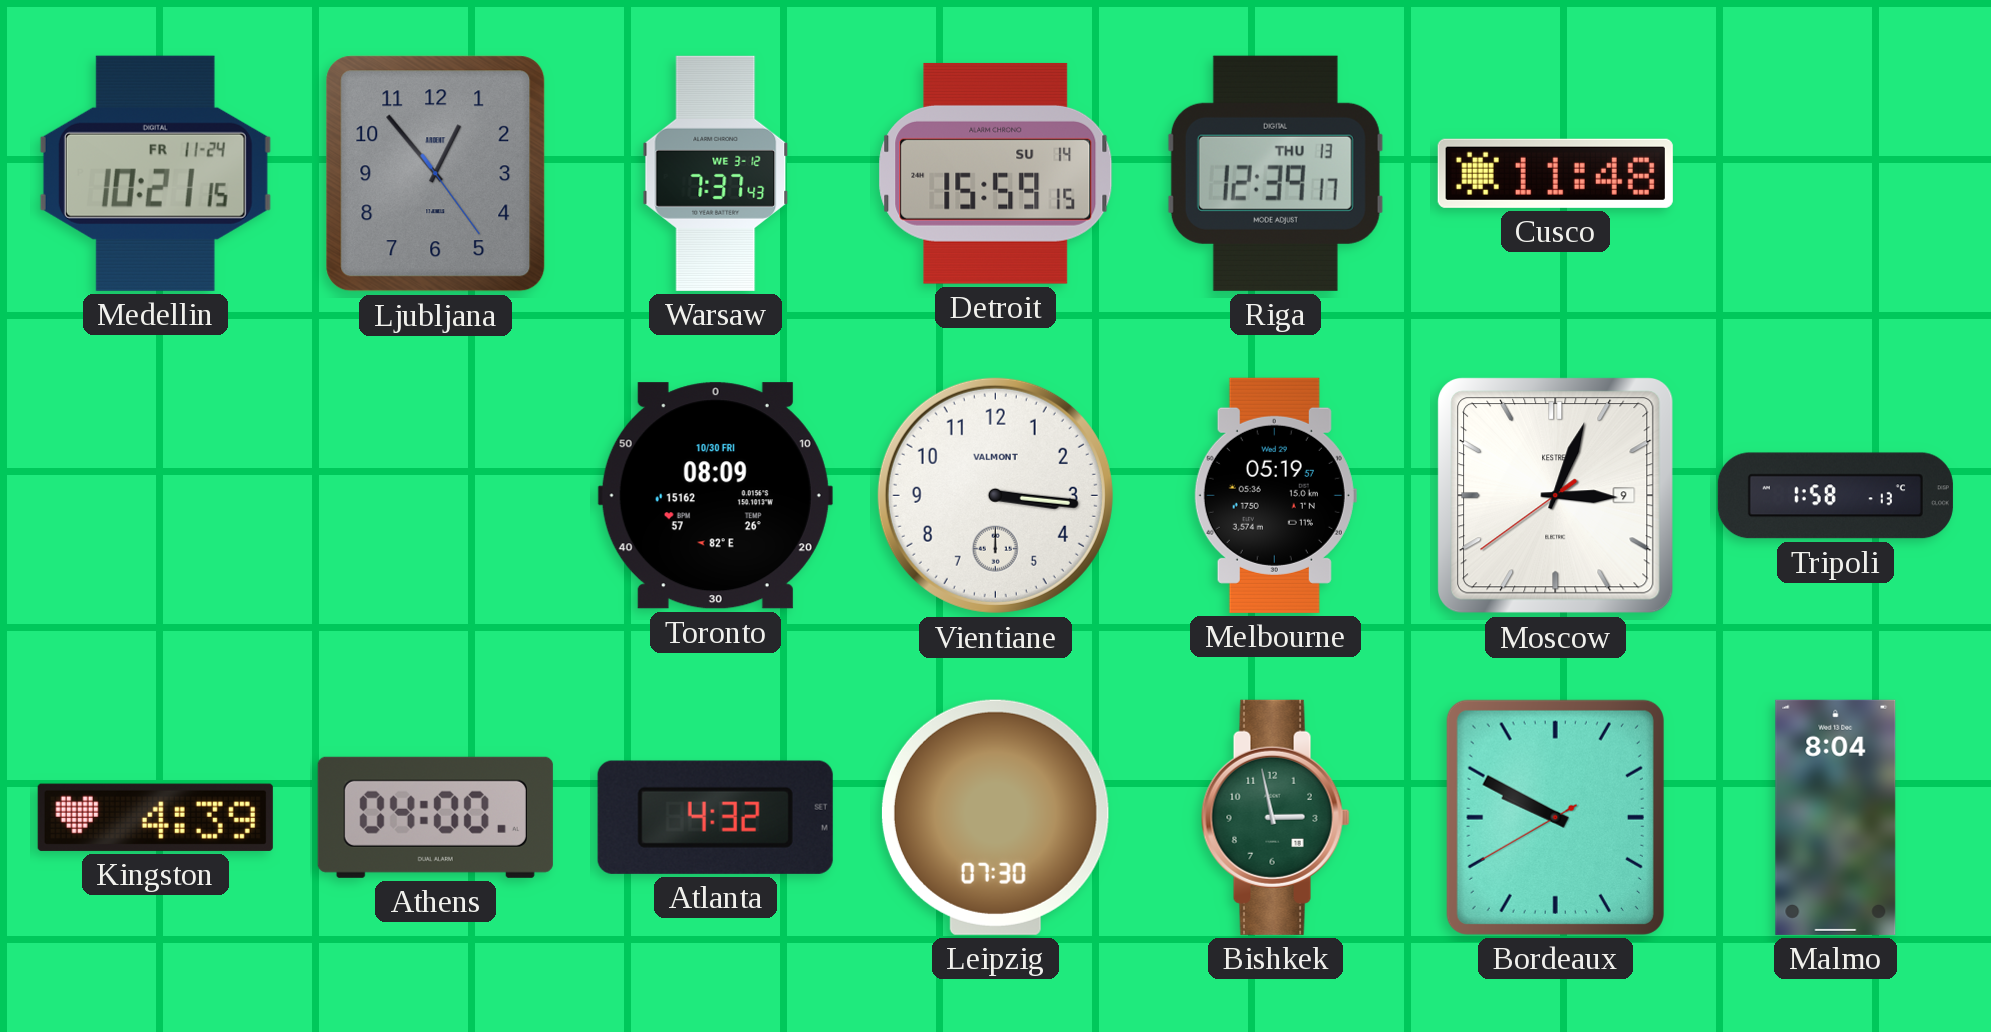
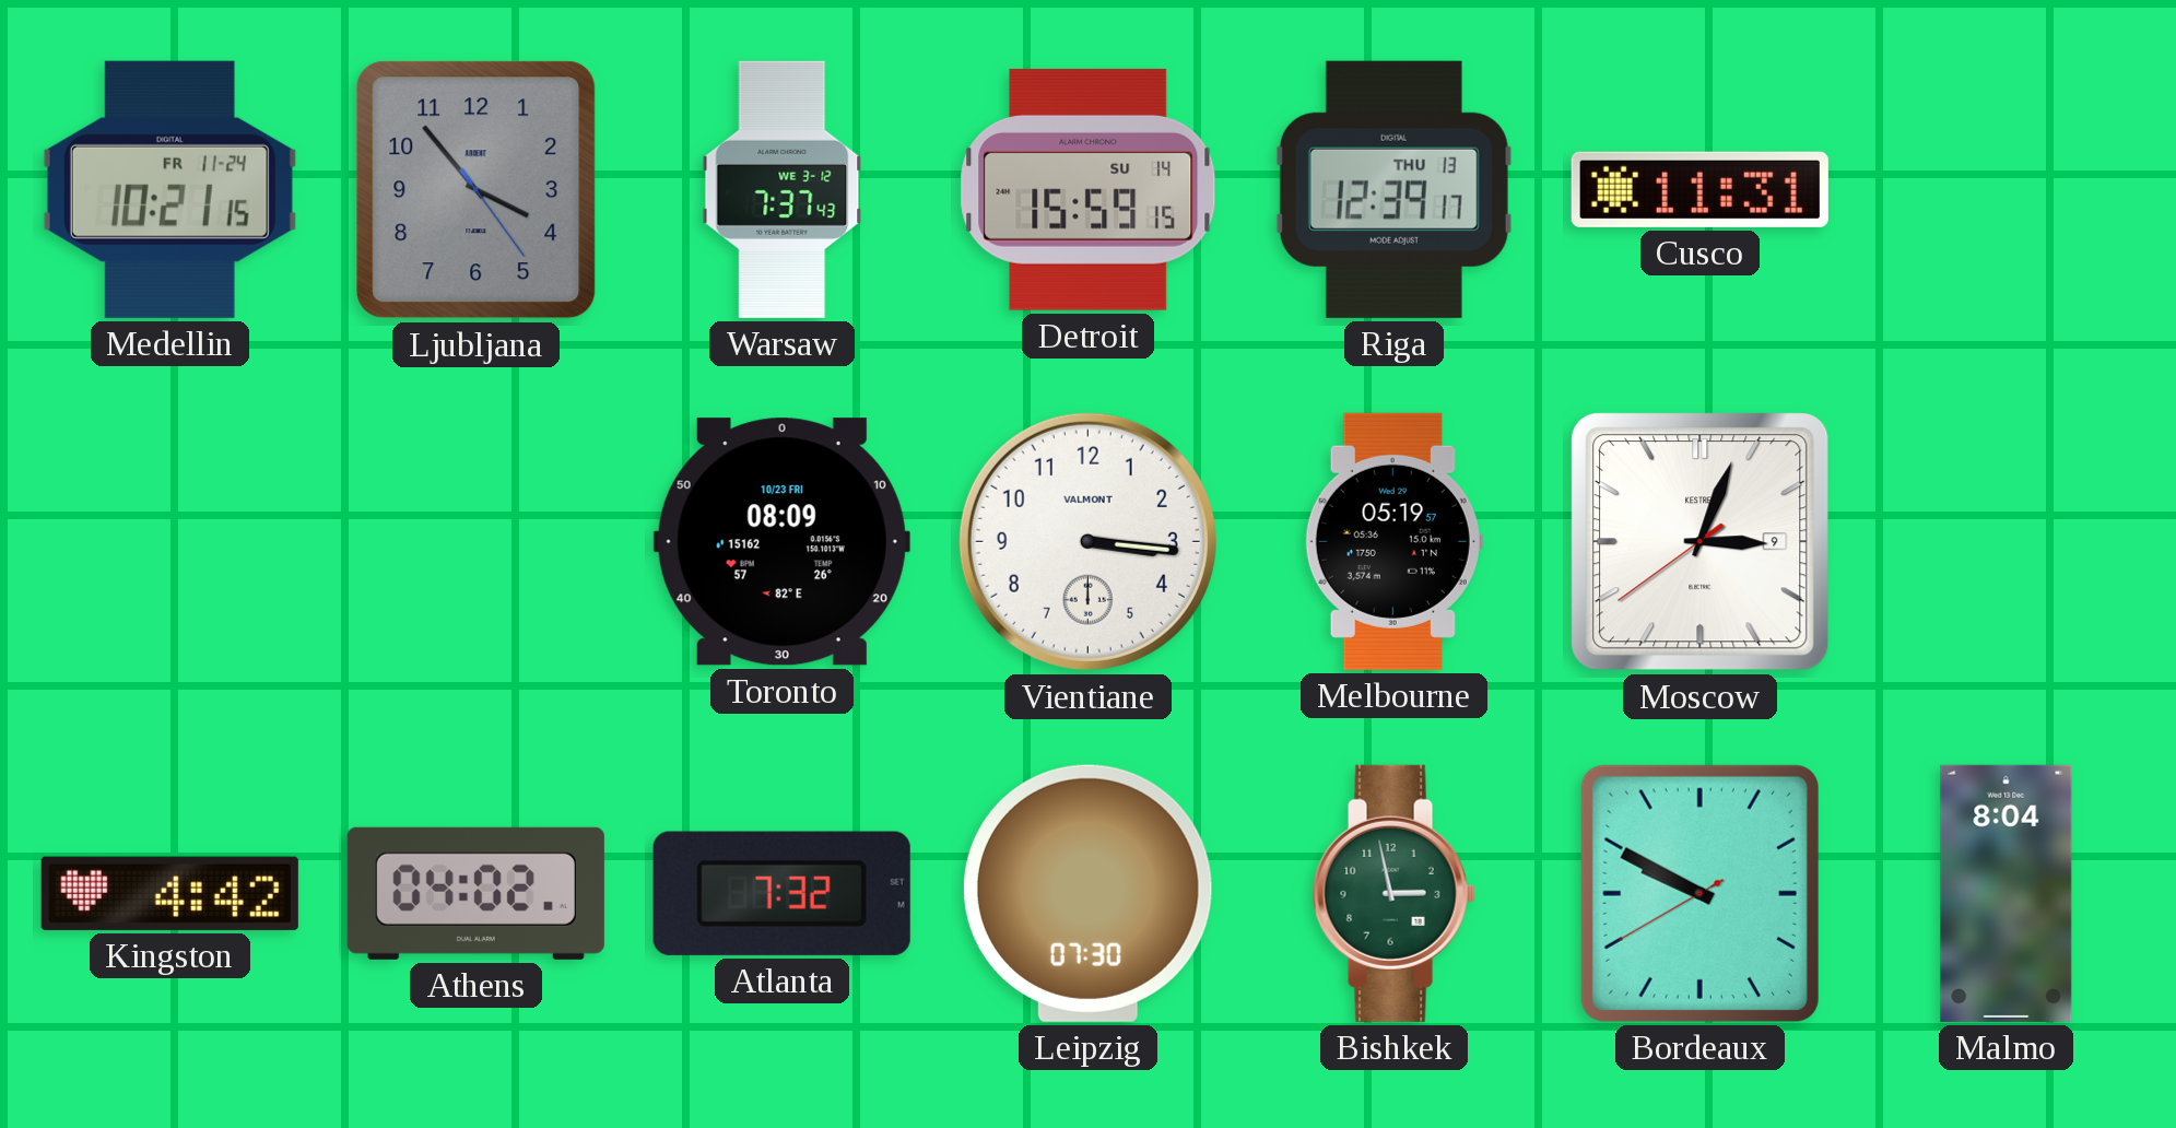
Ljubljana: 12:53 -> 3:53
Cusco: 11:48 -> 11:31
Toronto date: 10/30 FRI -> 10/23 FRI
Tripoli: 1:58 -> none
Kingston: 4:39 -> 4:42
Athens: 04:00 -> 04:02
Atlanta: 4:32 -> 7:32
